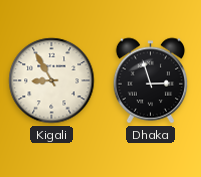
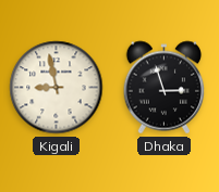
Kigali: 8:55 -> 8:58
